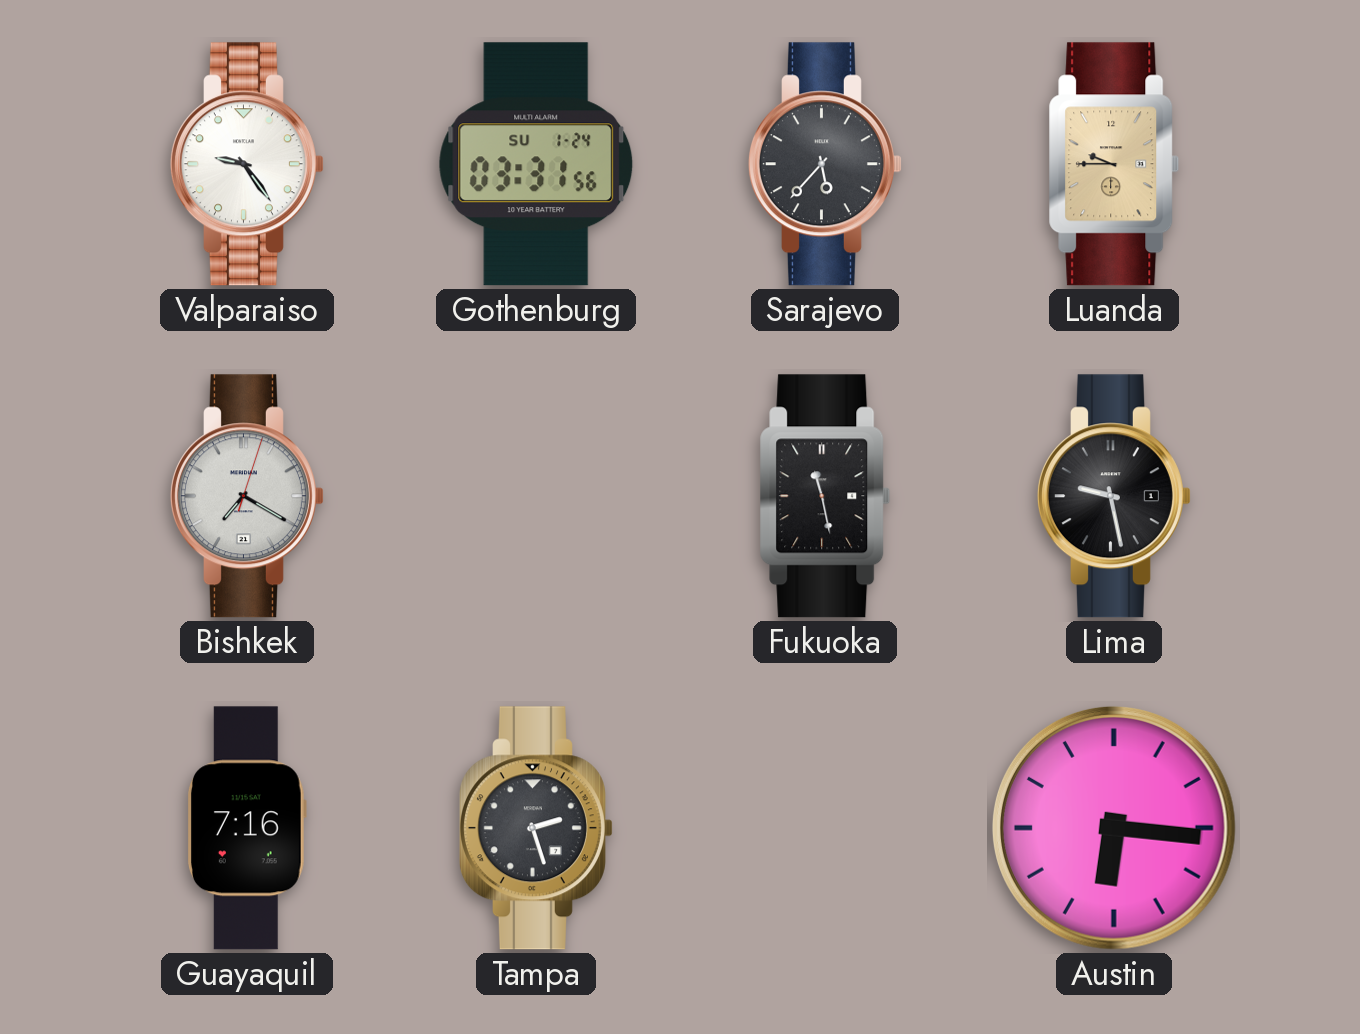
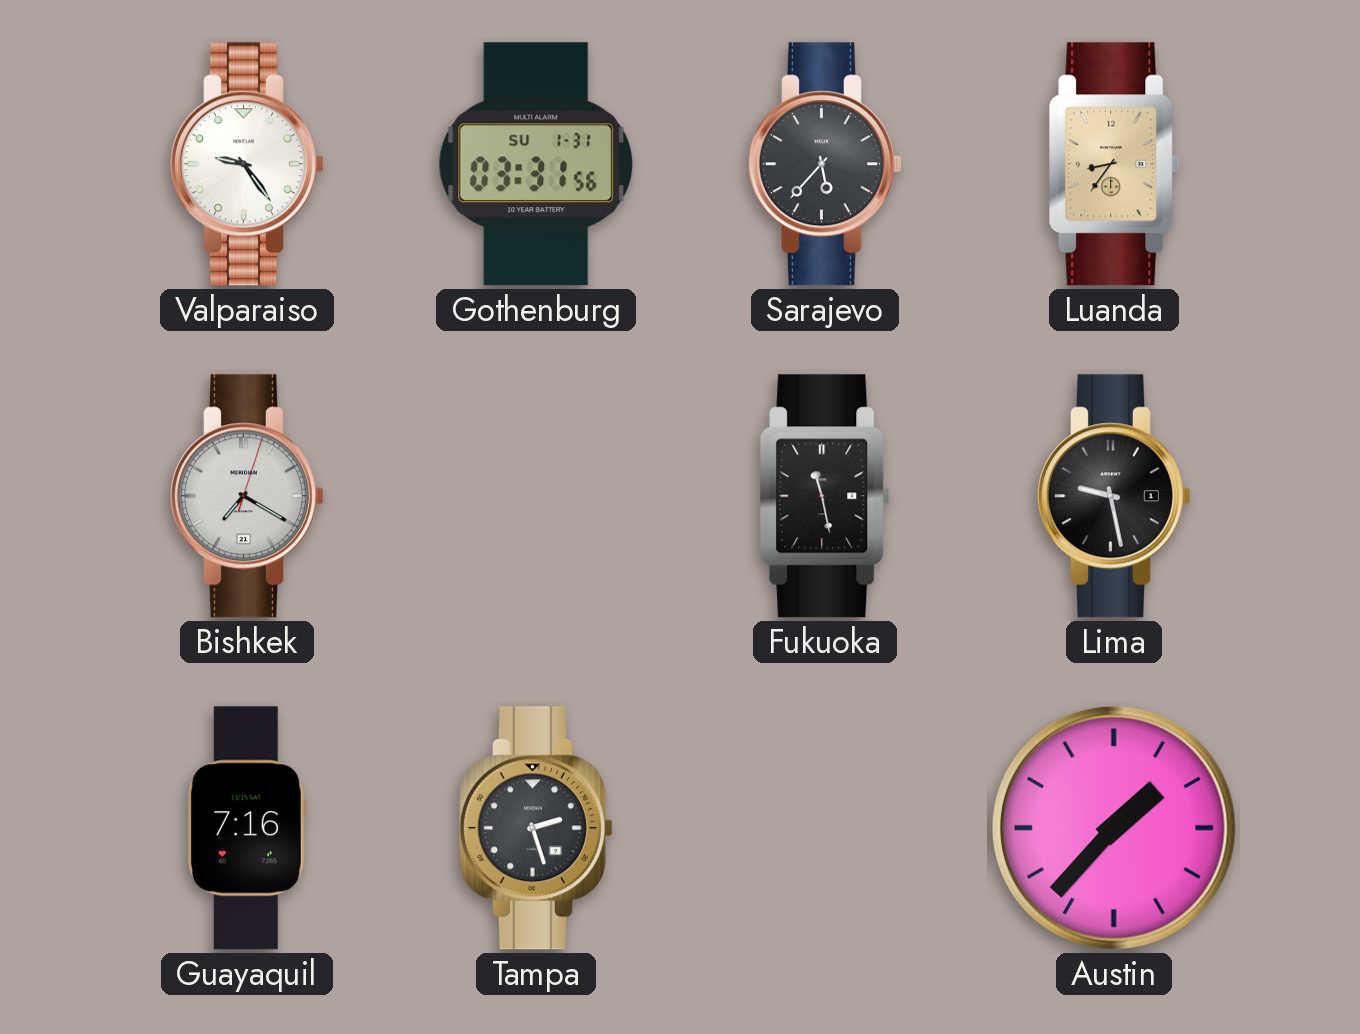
Gothenburg date: SU 1-24 -> SU 1-31
Luanda: 9:45 -> 8:36
Austin: 6:16 -> 1:37
